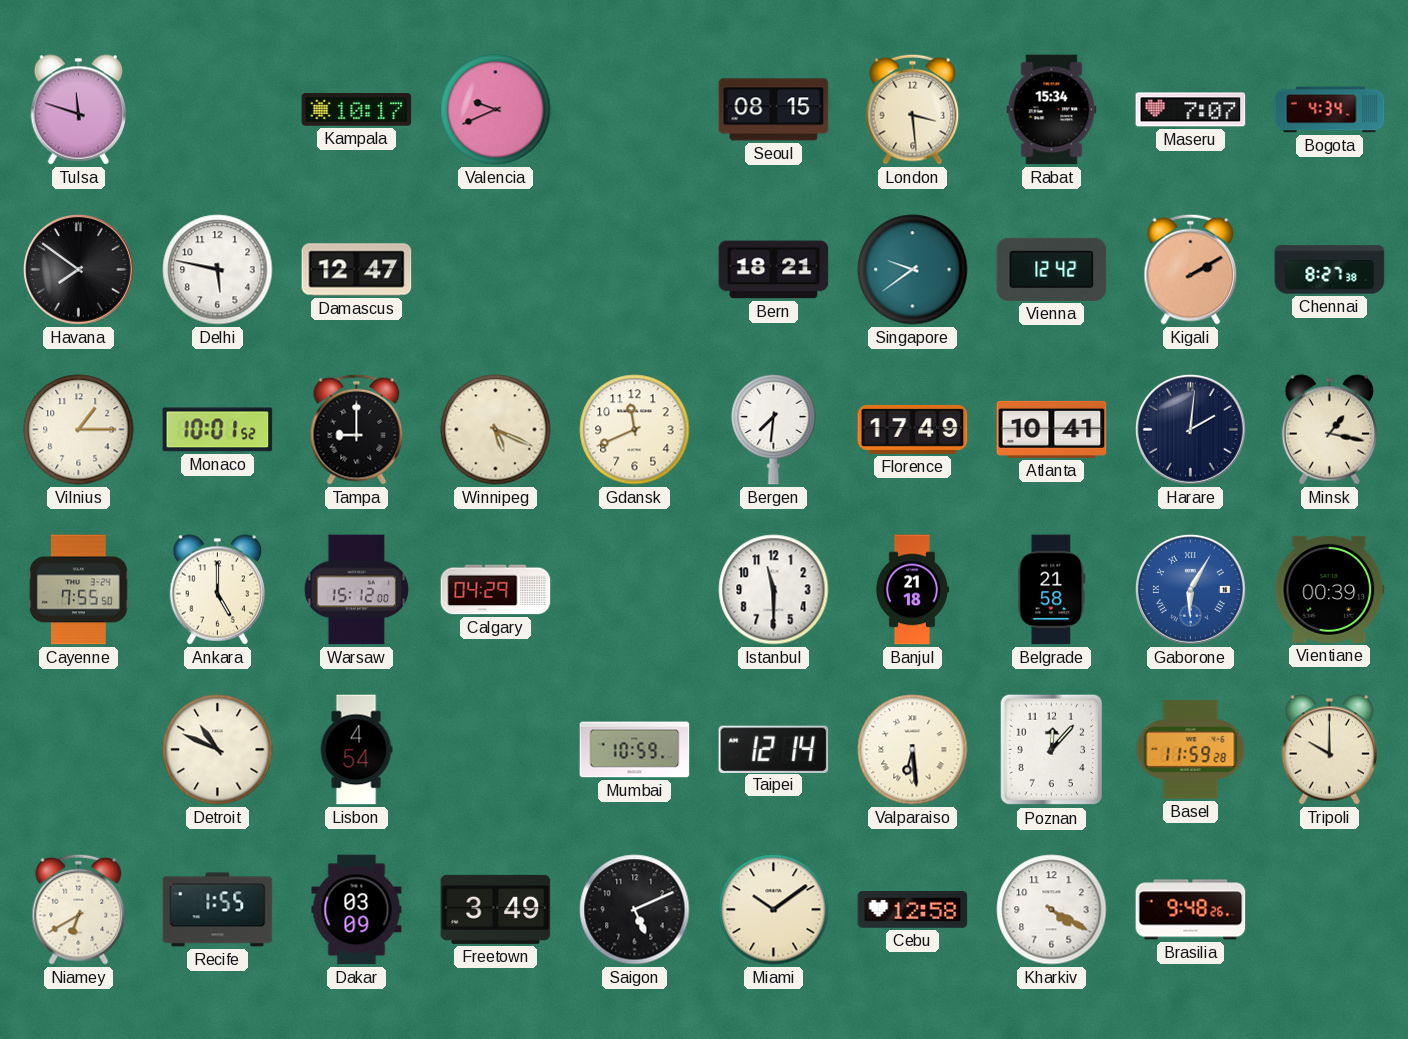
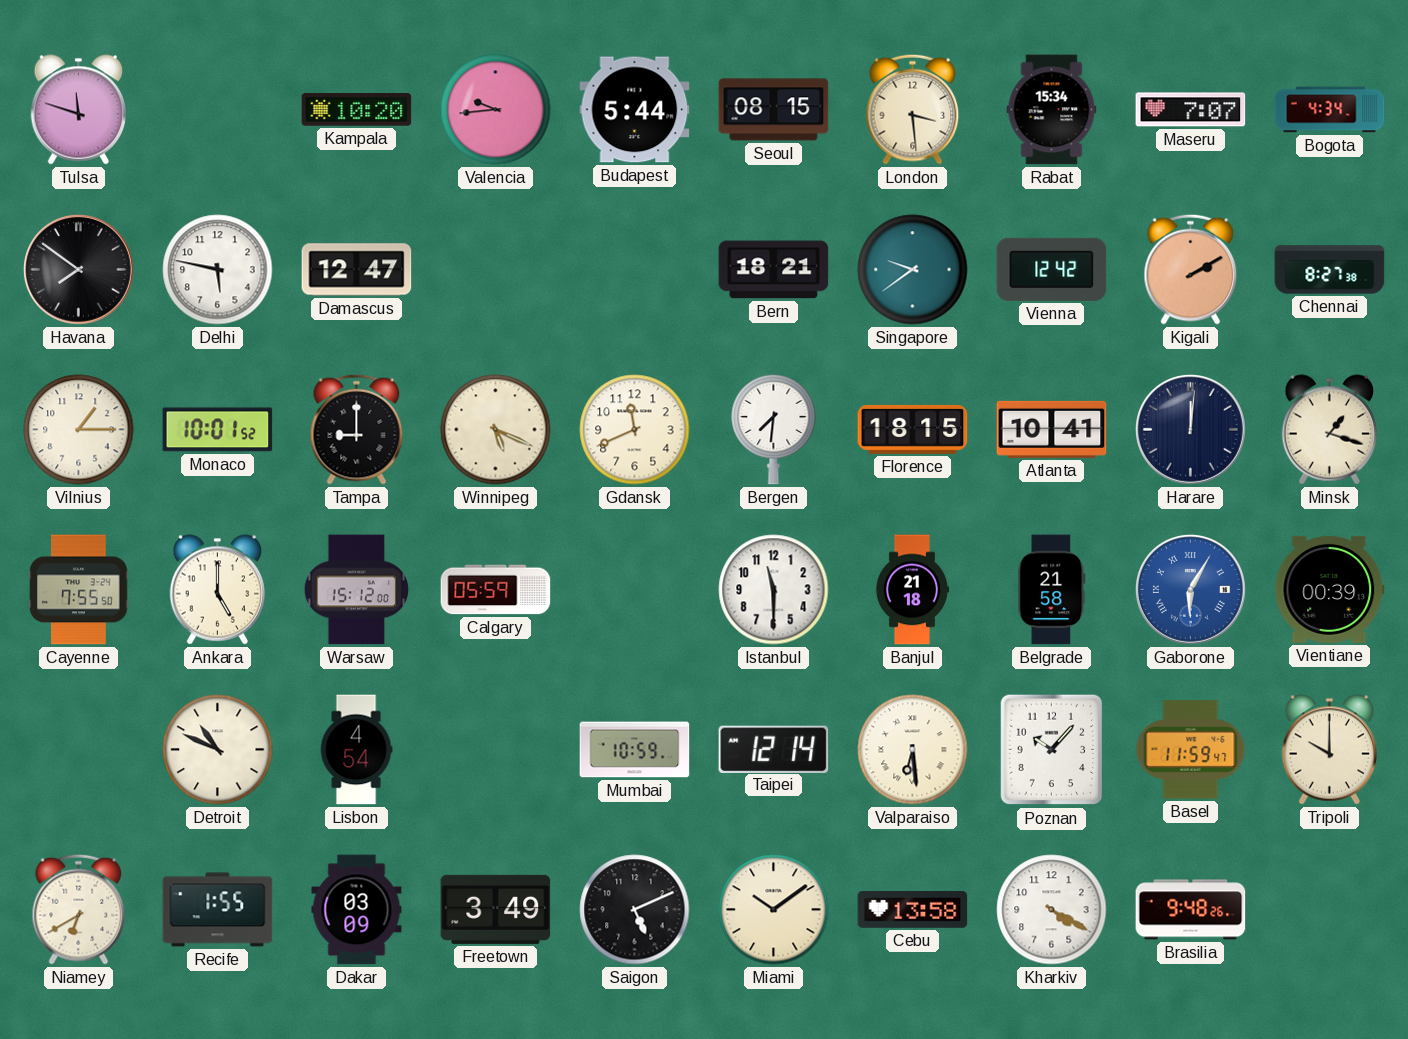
Kampala: 10:17 -> 10:20
Valencia: 9:41 -> 9:44
Budapest: none -> 5:44
Florence: 17:49 -> 18:15
Harare: 2:01 -> 12:01
Minsk: 1:17 -> 1:18
Calgary: 04:29 -> 05:59
Poznan: 12:07 -> 10:07
Basel: 11:59:28 -> 11:59:47
Cebu: 12:58 -> 13:58
